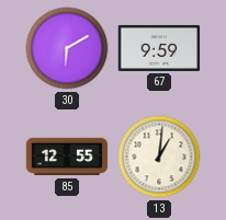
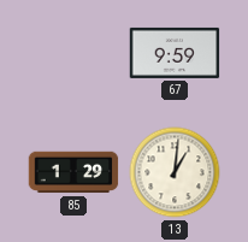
30: 6:10 -> none
85: 12:55 -> 1:29
